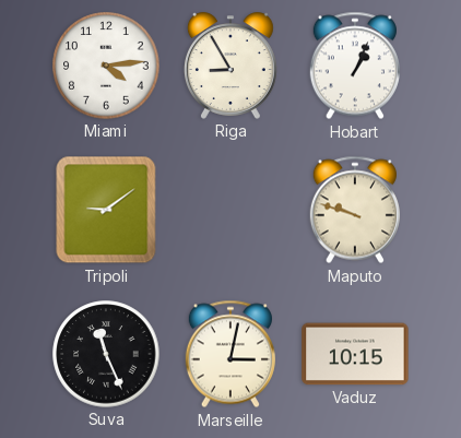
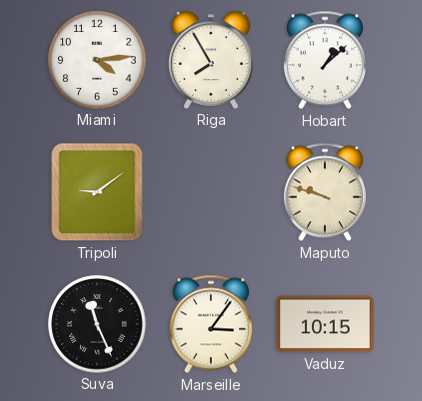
Riga: 8:55 -> 7:55
Hobart: 1:04 -> 1:08
Marseille: 3:02 -> 3:06
